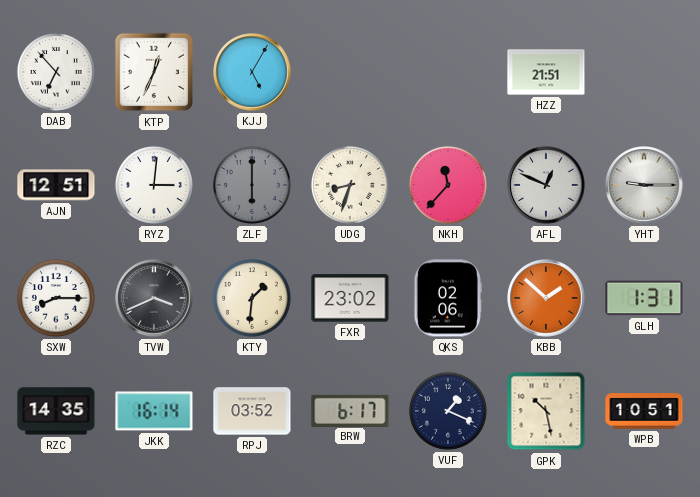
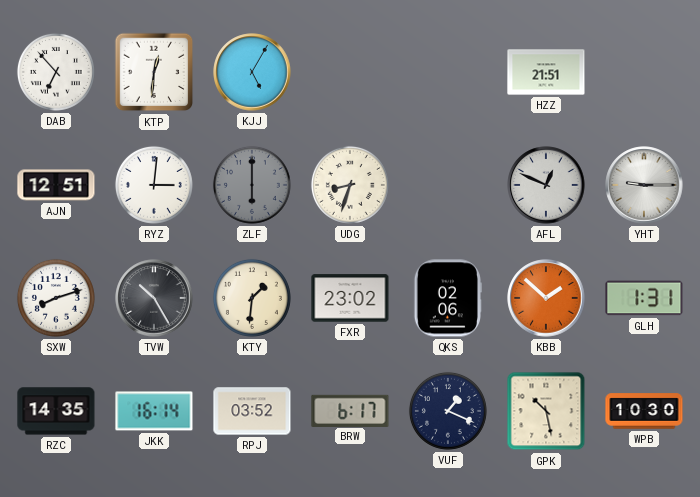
KTP: 12:34 -> 12:31
NKH: 11:37 -> none
SXW: 8:15 -> 8:12
TVW: 3:41 -> 10:25
WPB: 10:51 -> 10:30
